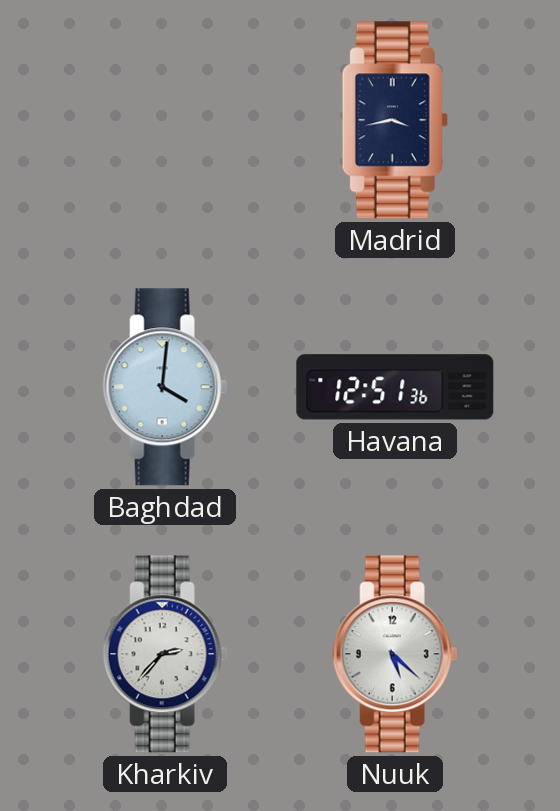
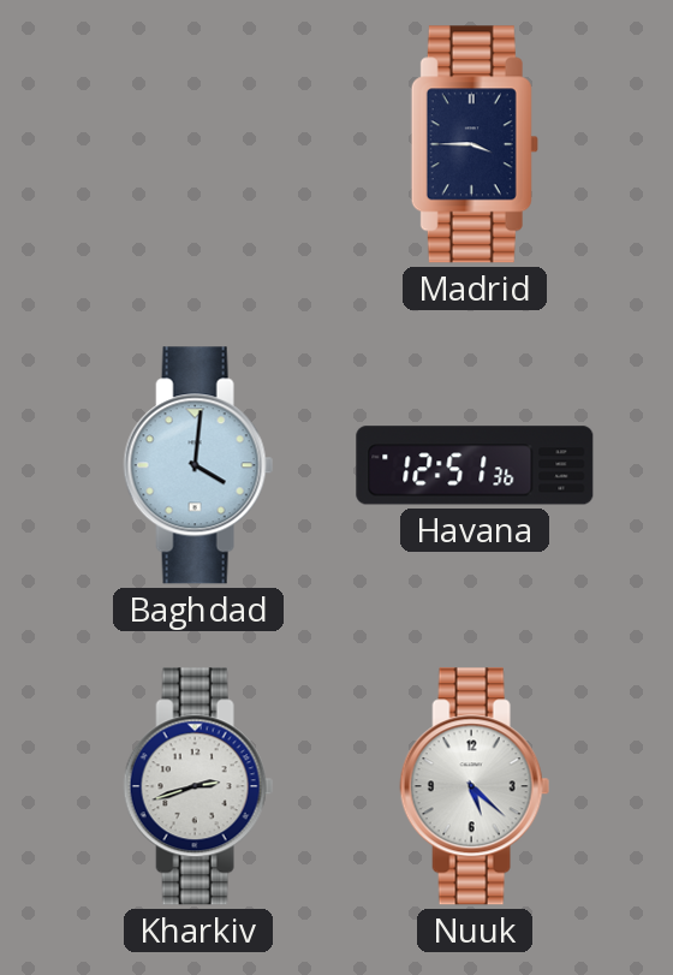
Madrid: 3:43 -> 3:45
Kharkiv: 2:37 -> 2:42
